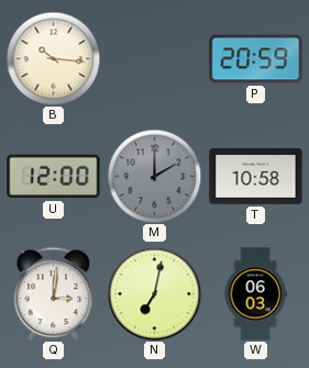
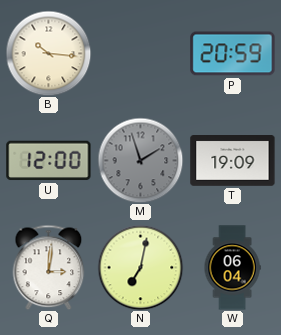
M: 2:00 -> 1:57
T: 10:58 -> 19:09
W: 06:03 -> 06:04
